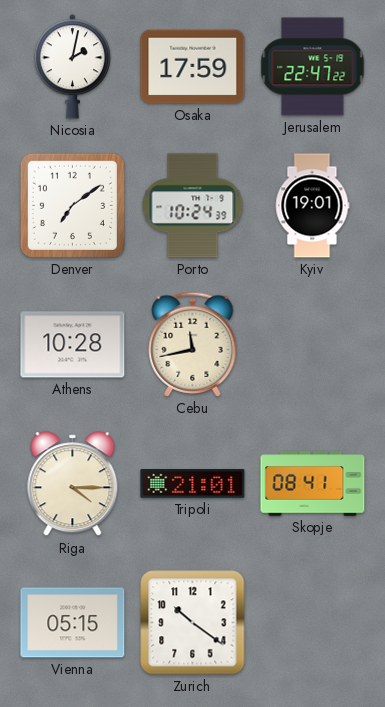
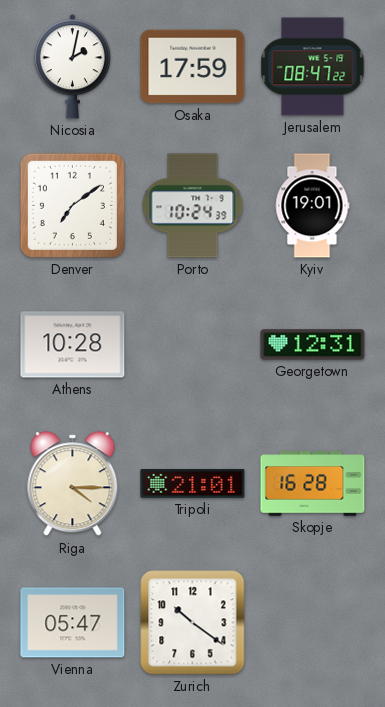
Jerusalem: 22:47 -> 08:47
Cebu: 11:43 -> none
Georgetown: none -> 12:31
Skopje: 08:41 -> 16:28
Vienna: 05:15 -> 05:47
